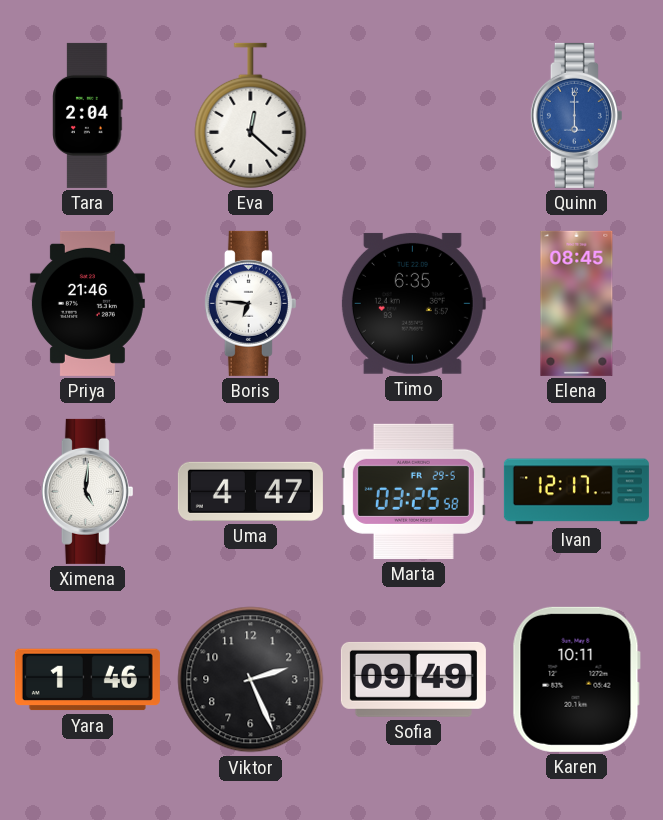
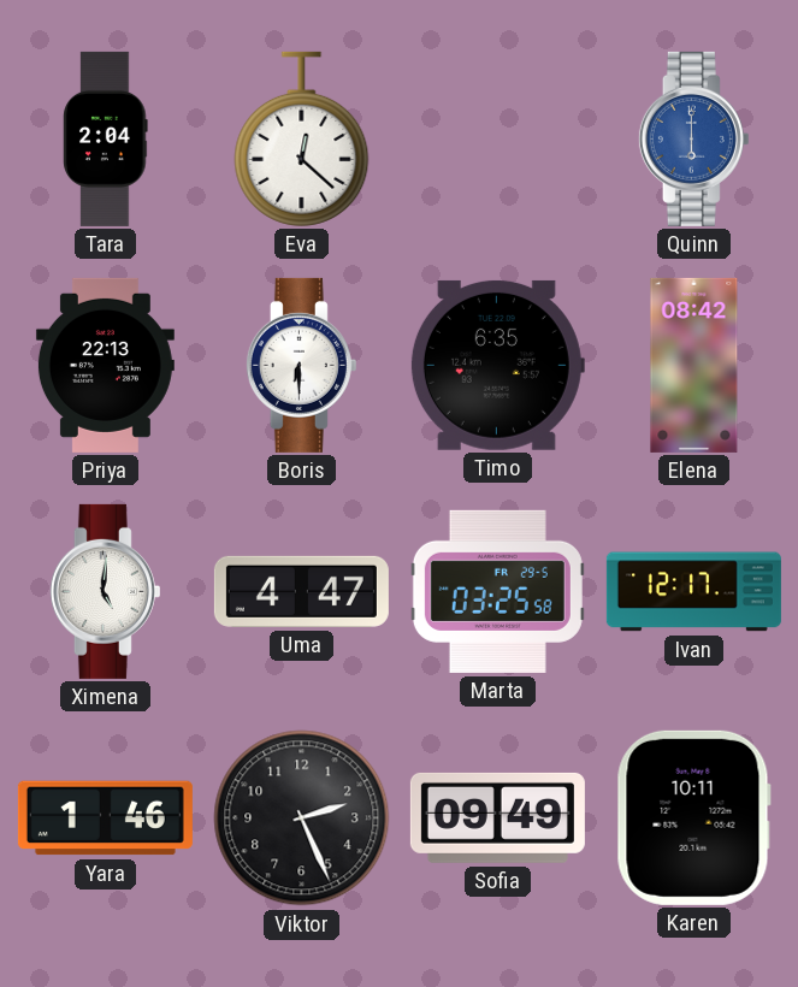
Priya: 21:46 -> 22:13
Boris: 6:46 -> 6:30
Elena: 08:45 -> 08:42
